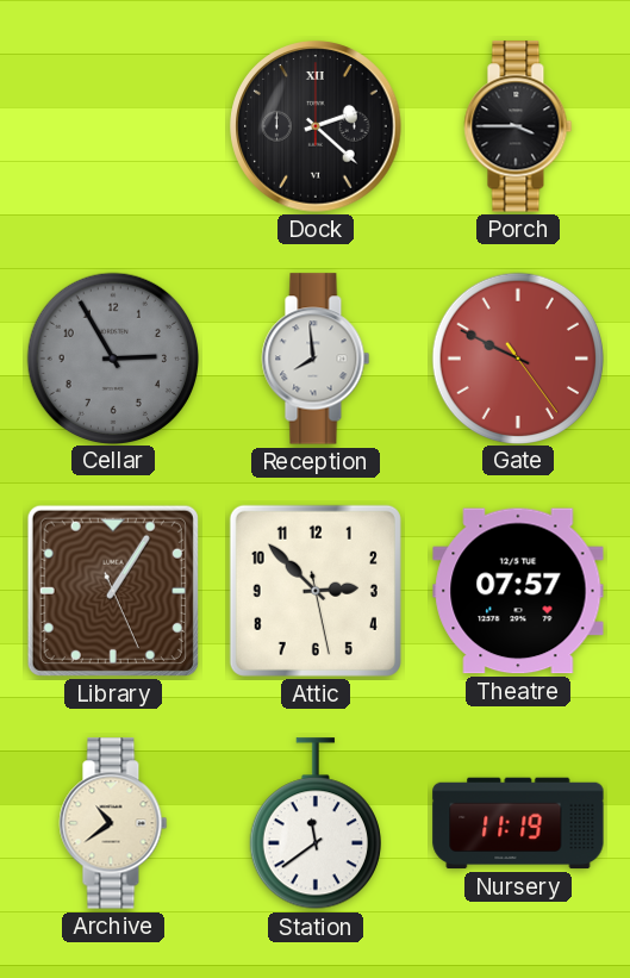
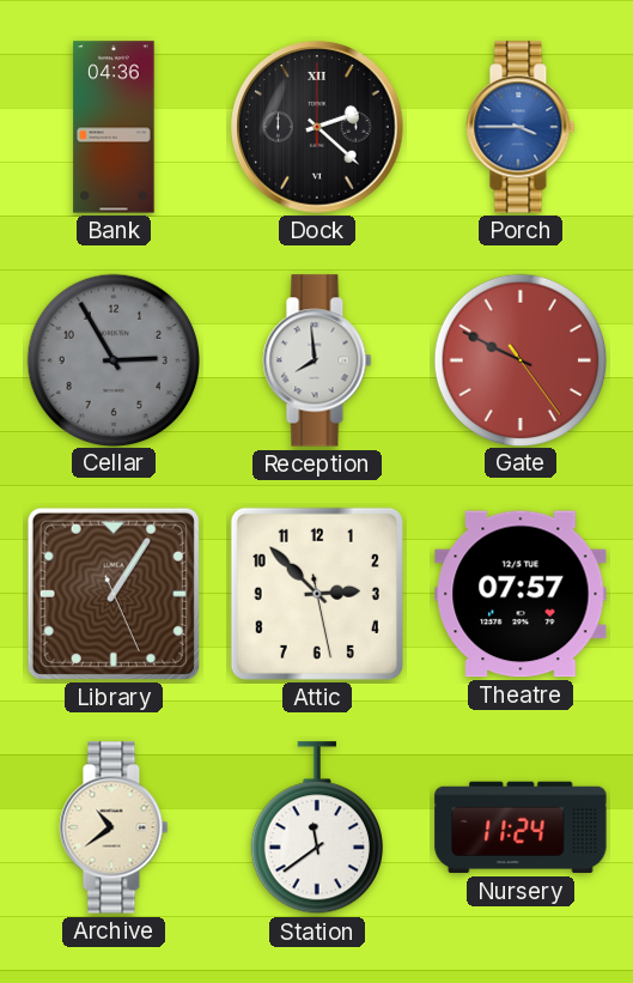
Bank: none -> 04:36
Porch dial: black -> blue
Nursery: 11:19 -> 11:24
